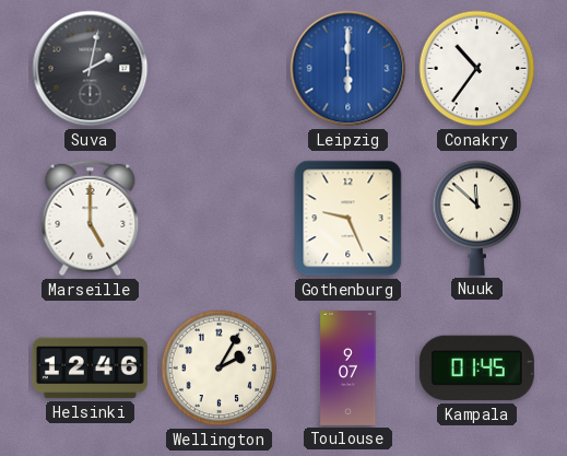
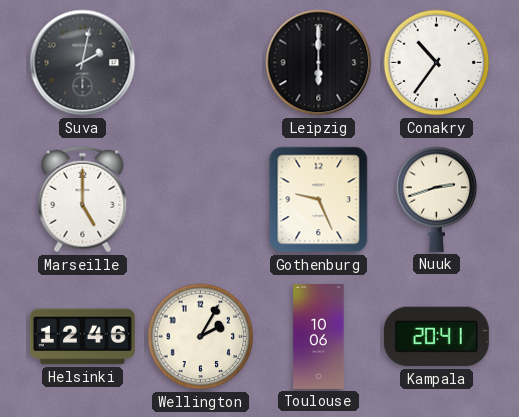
Leipzig dial: blue -> black
Nuuk: 11:52 -> 2:42
Toulouse: 9:07 -> 10:06
Kampala: 01:45 -> 20:41
